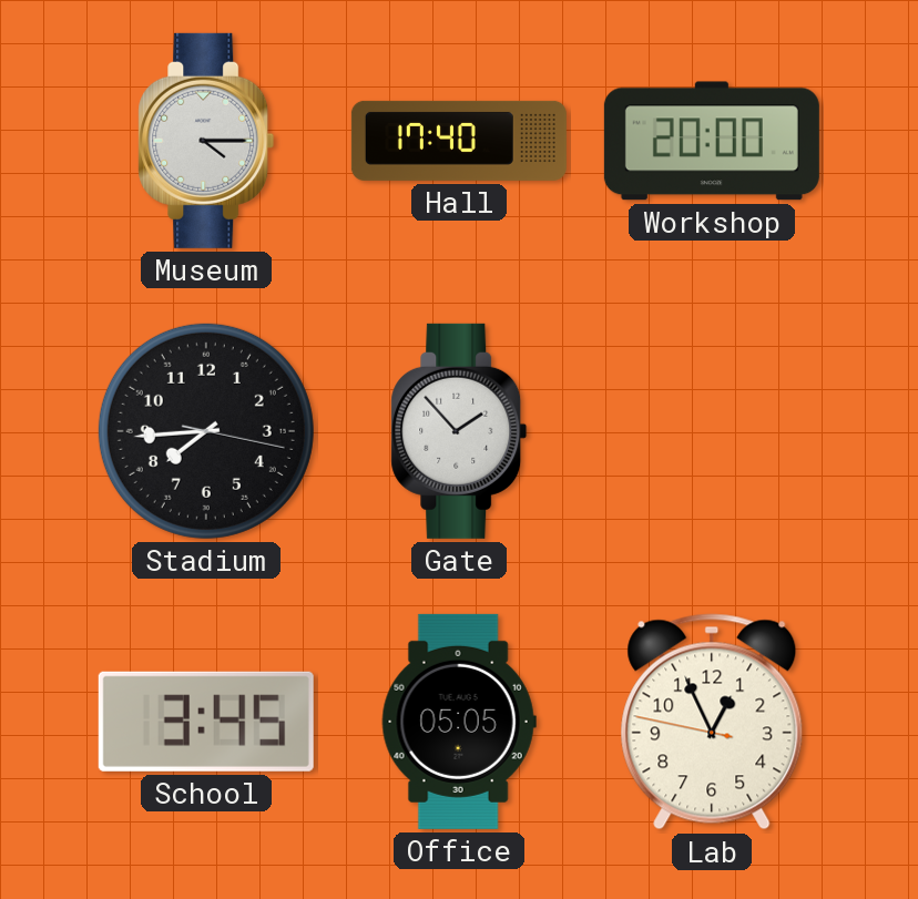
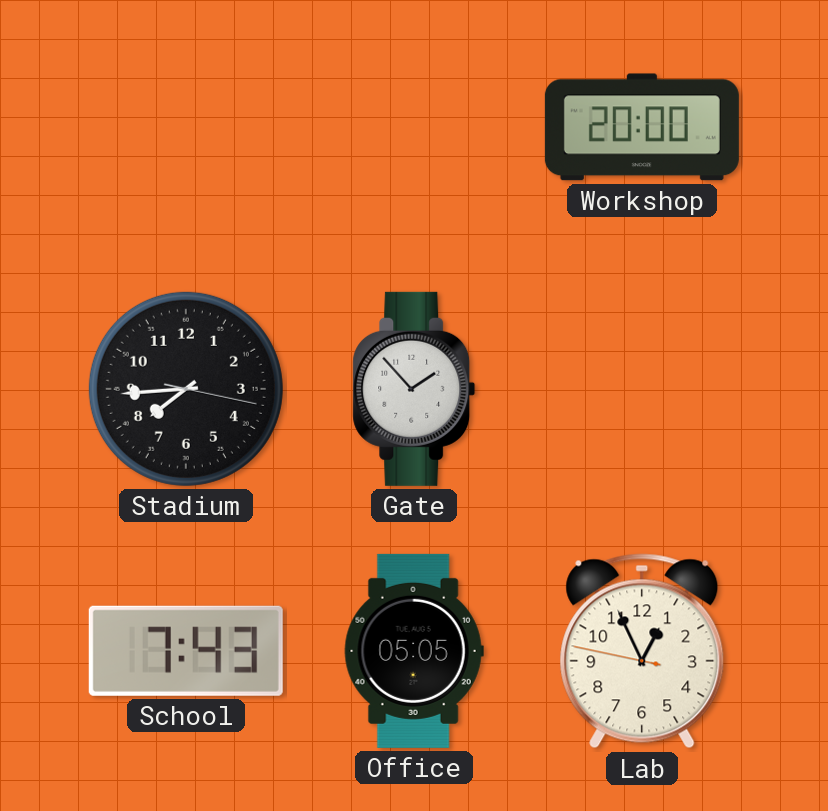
Museum: 4:15 -> none
Hall: 17:40 -> none
School: 3:45 -> 7:43
